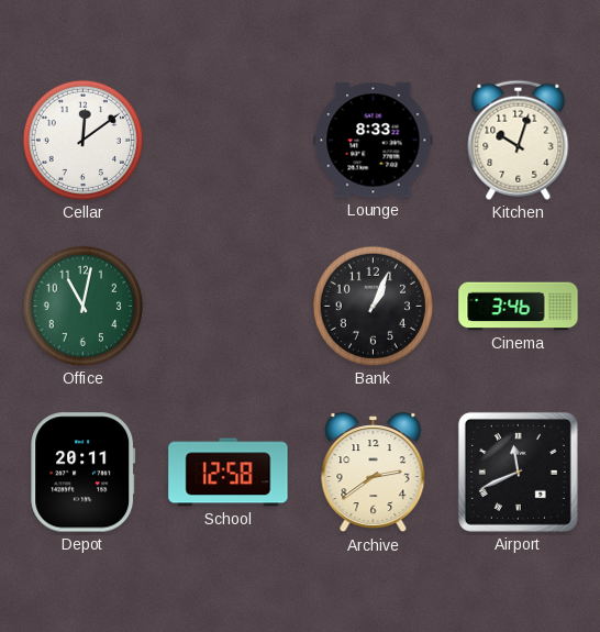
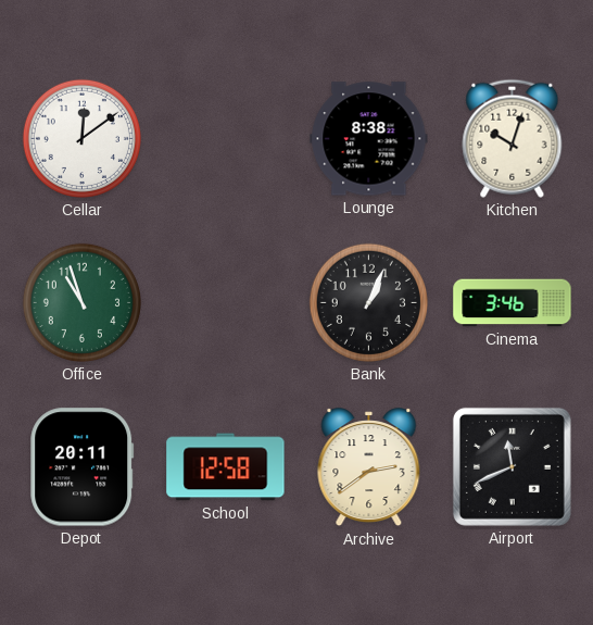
Lounge: 8:33 -> 8:38
Office: 11:02 -> 10:57
